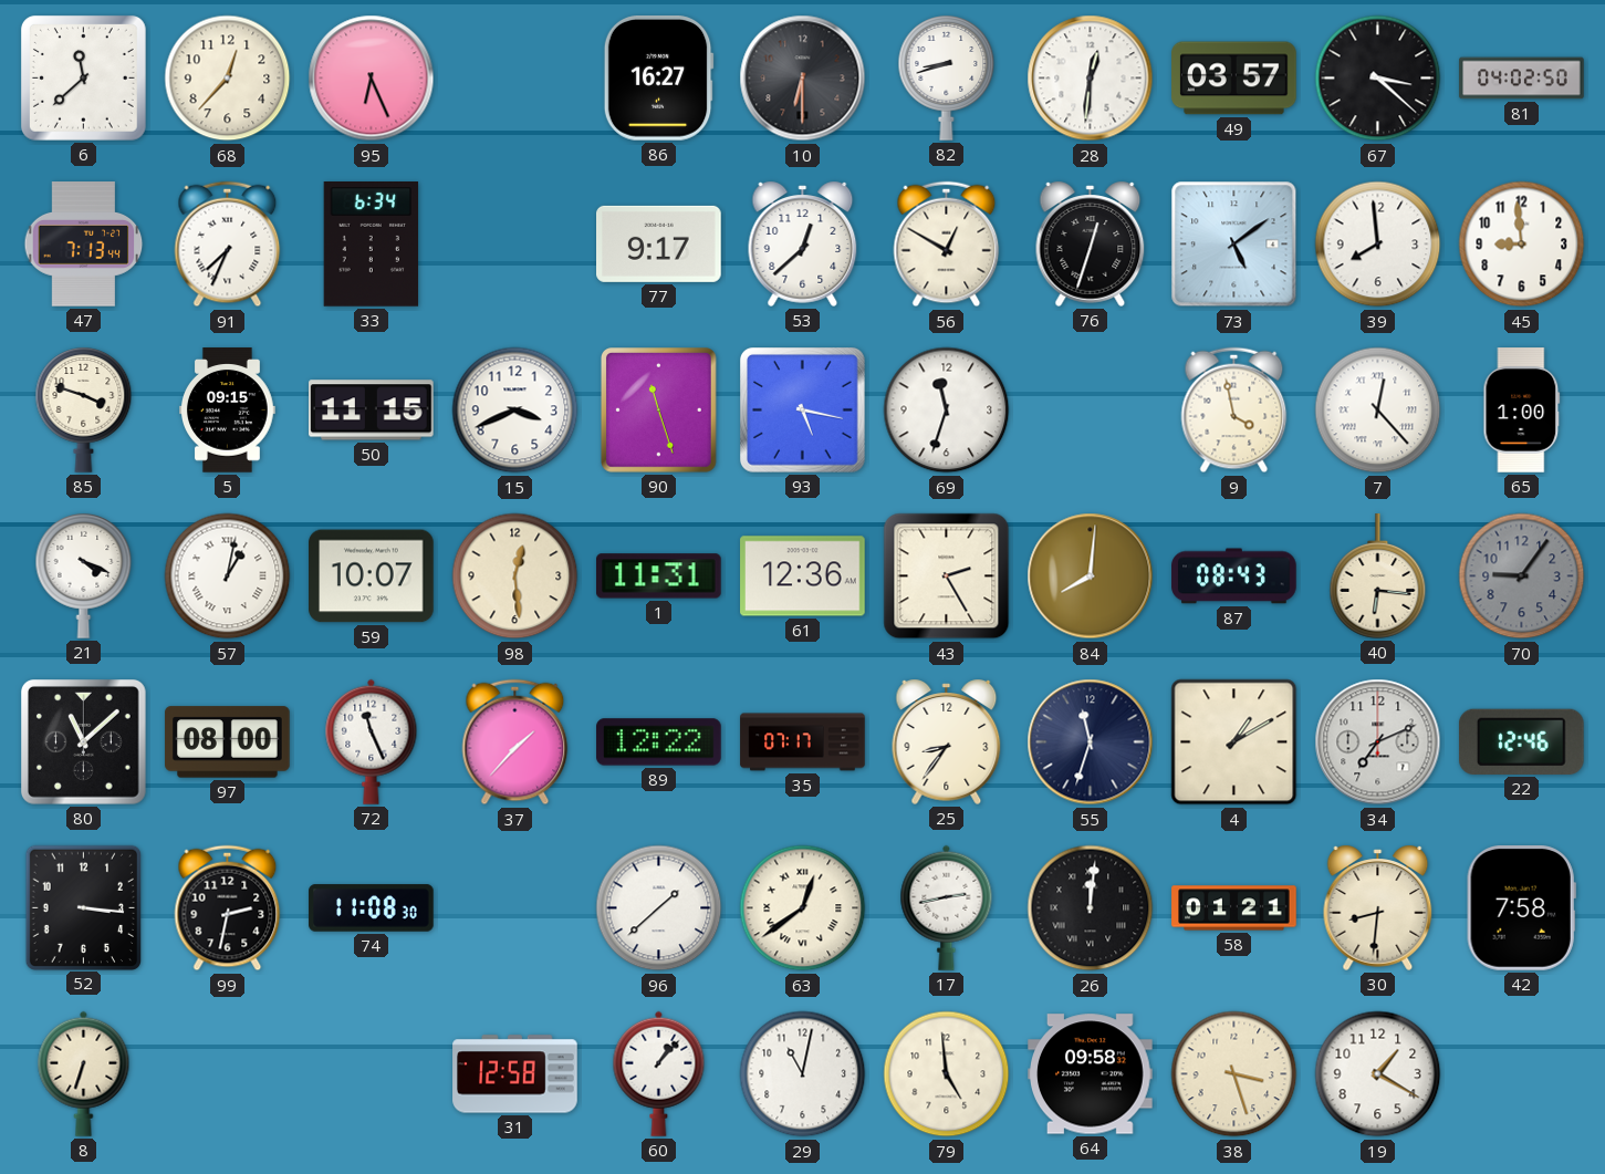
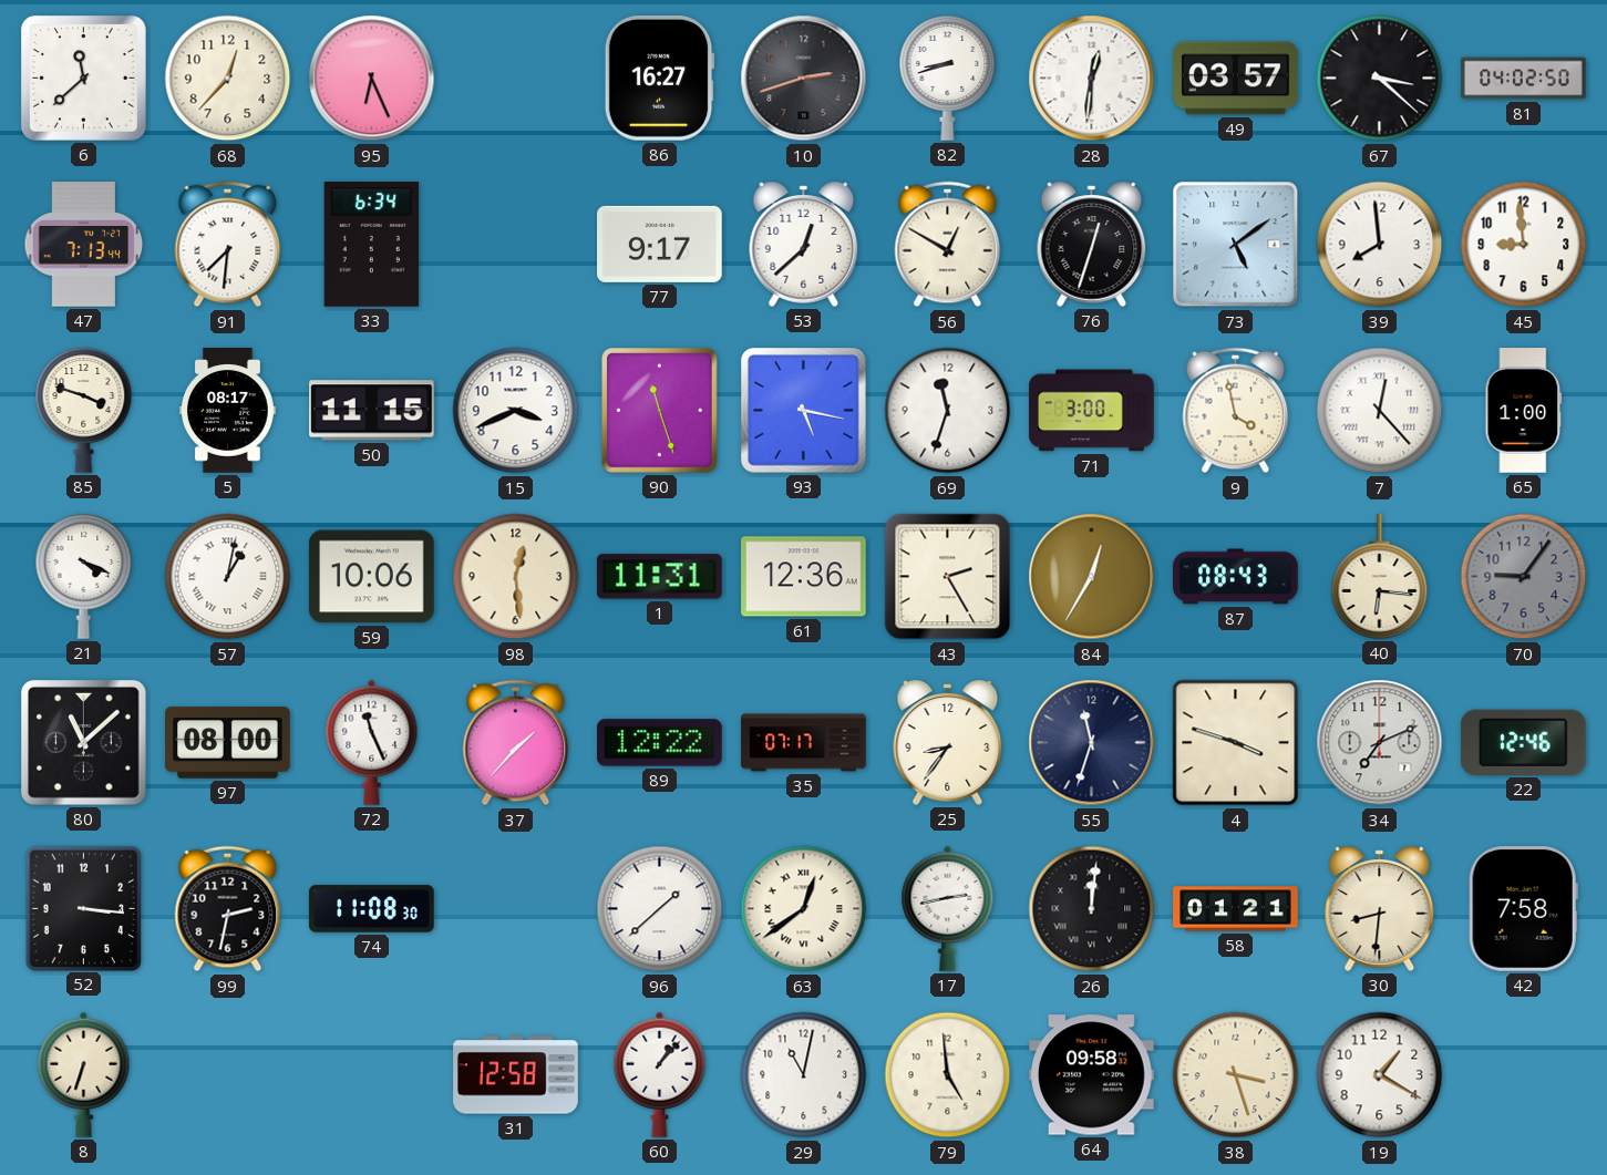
10: 6:30 -> 2:42
91: 7:34 -> 7:31
5: 09:15 -> 08:17
71: none -> 3:00
59: 10:07 -> 10:06
84: 8:01 -> 12:35
4: 1:10 -> 3:48
